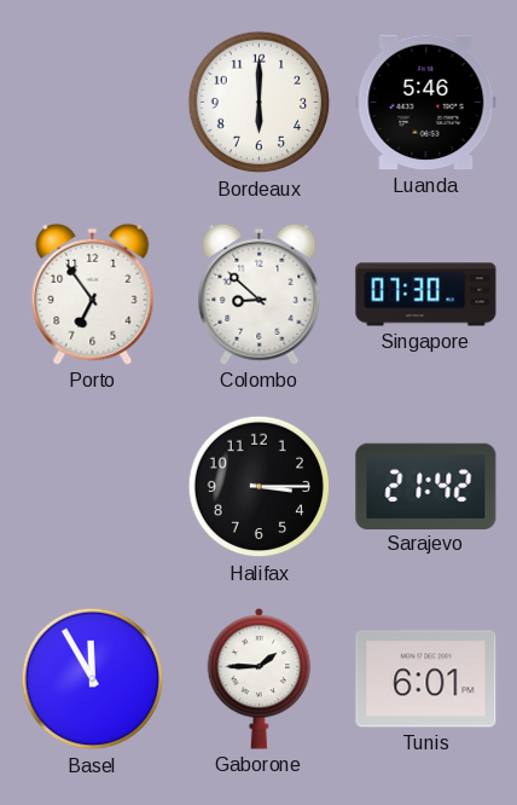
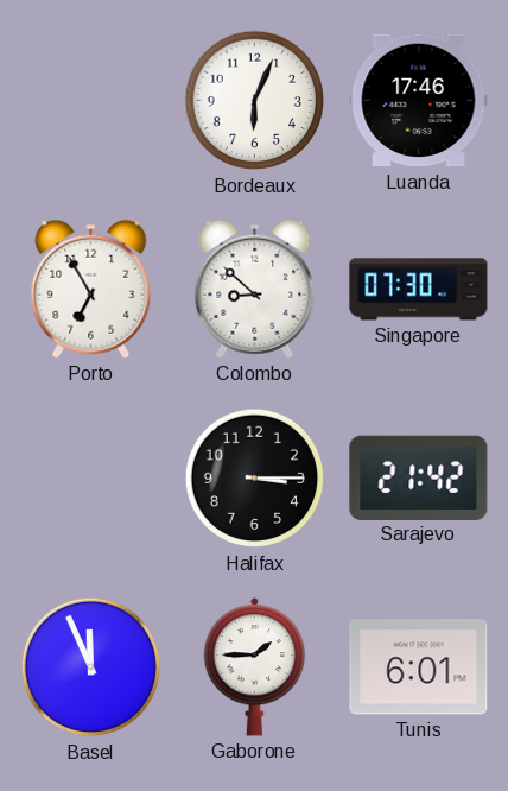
Bordeaux: 6:00 -> 6:04
Luanda: 5:46 -> 17:46
Porto: 6:54 -> 6:55
Basel: 11:55 -> 11:56
